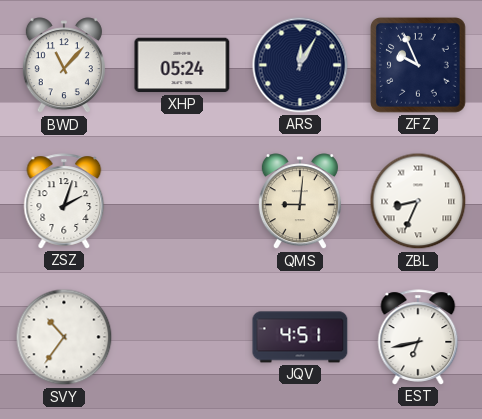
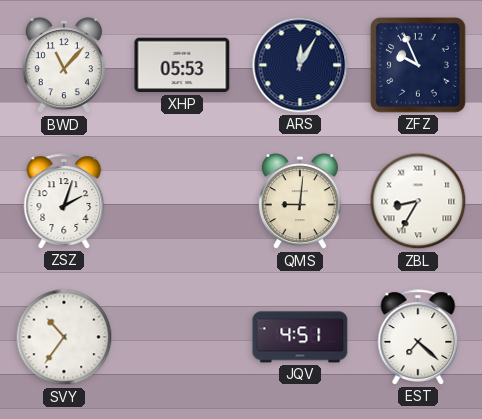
XHP: 05:24 -> 05:53
ZBL: 8:34 -> 8:35
EST: 6:43 -> 7:22
